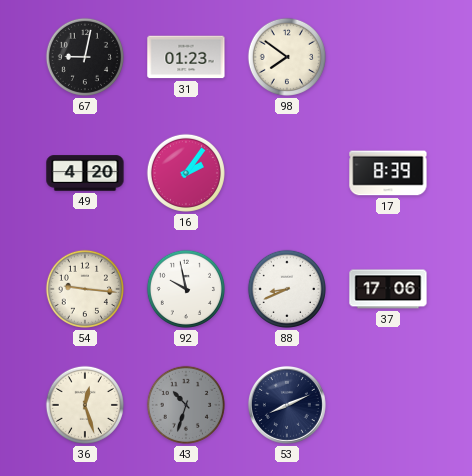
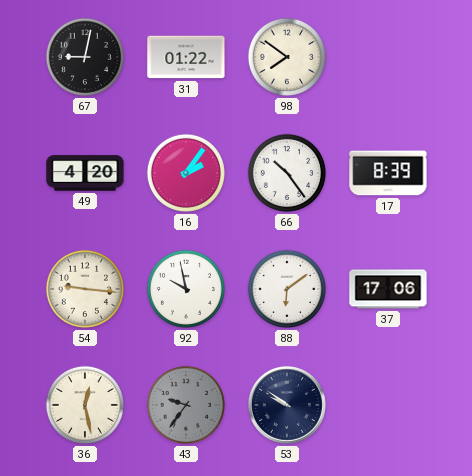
31: 01:23 -> 01:22
66: none -> 10:24
88: 8:41 -> 6:09
36: 12:27 -> 12:28
43: 10:33 -> 9:36
53: 8:11 -> 9:51
